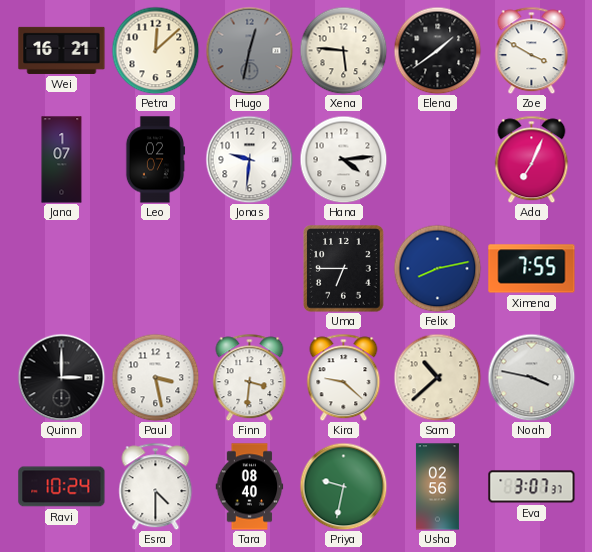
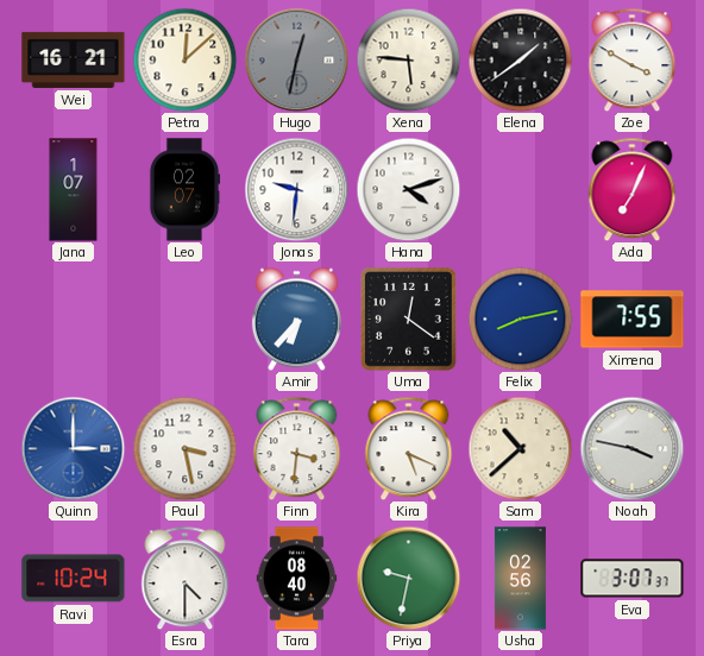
Hana: 4:14 -> 4:12
Amir: none -> 6:37
Uma: 6:45 -> 12:21
Quinn dial: black -> blue
Kira: 9:22 -> 5:19
